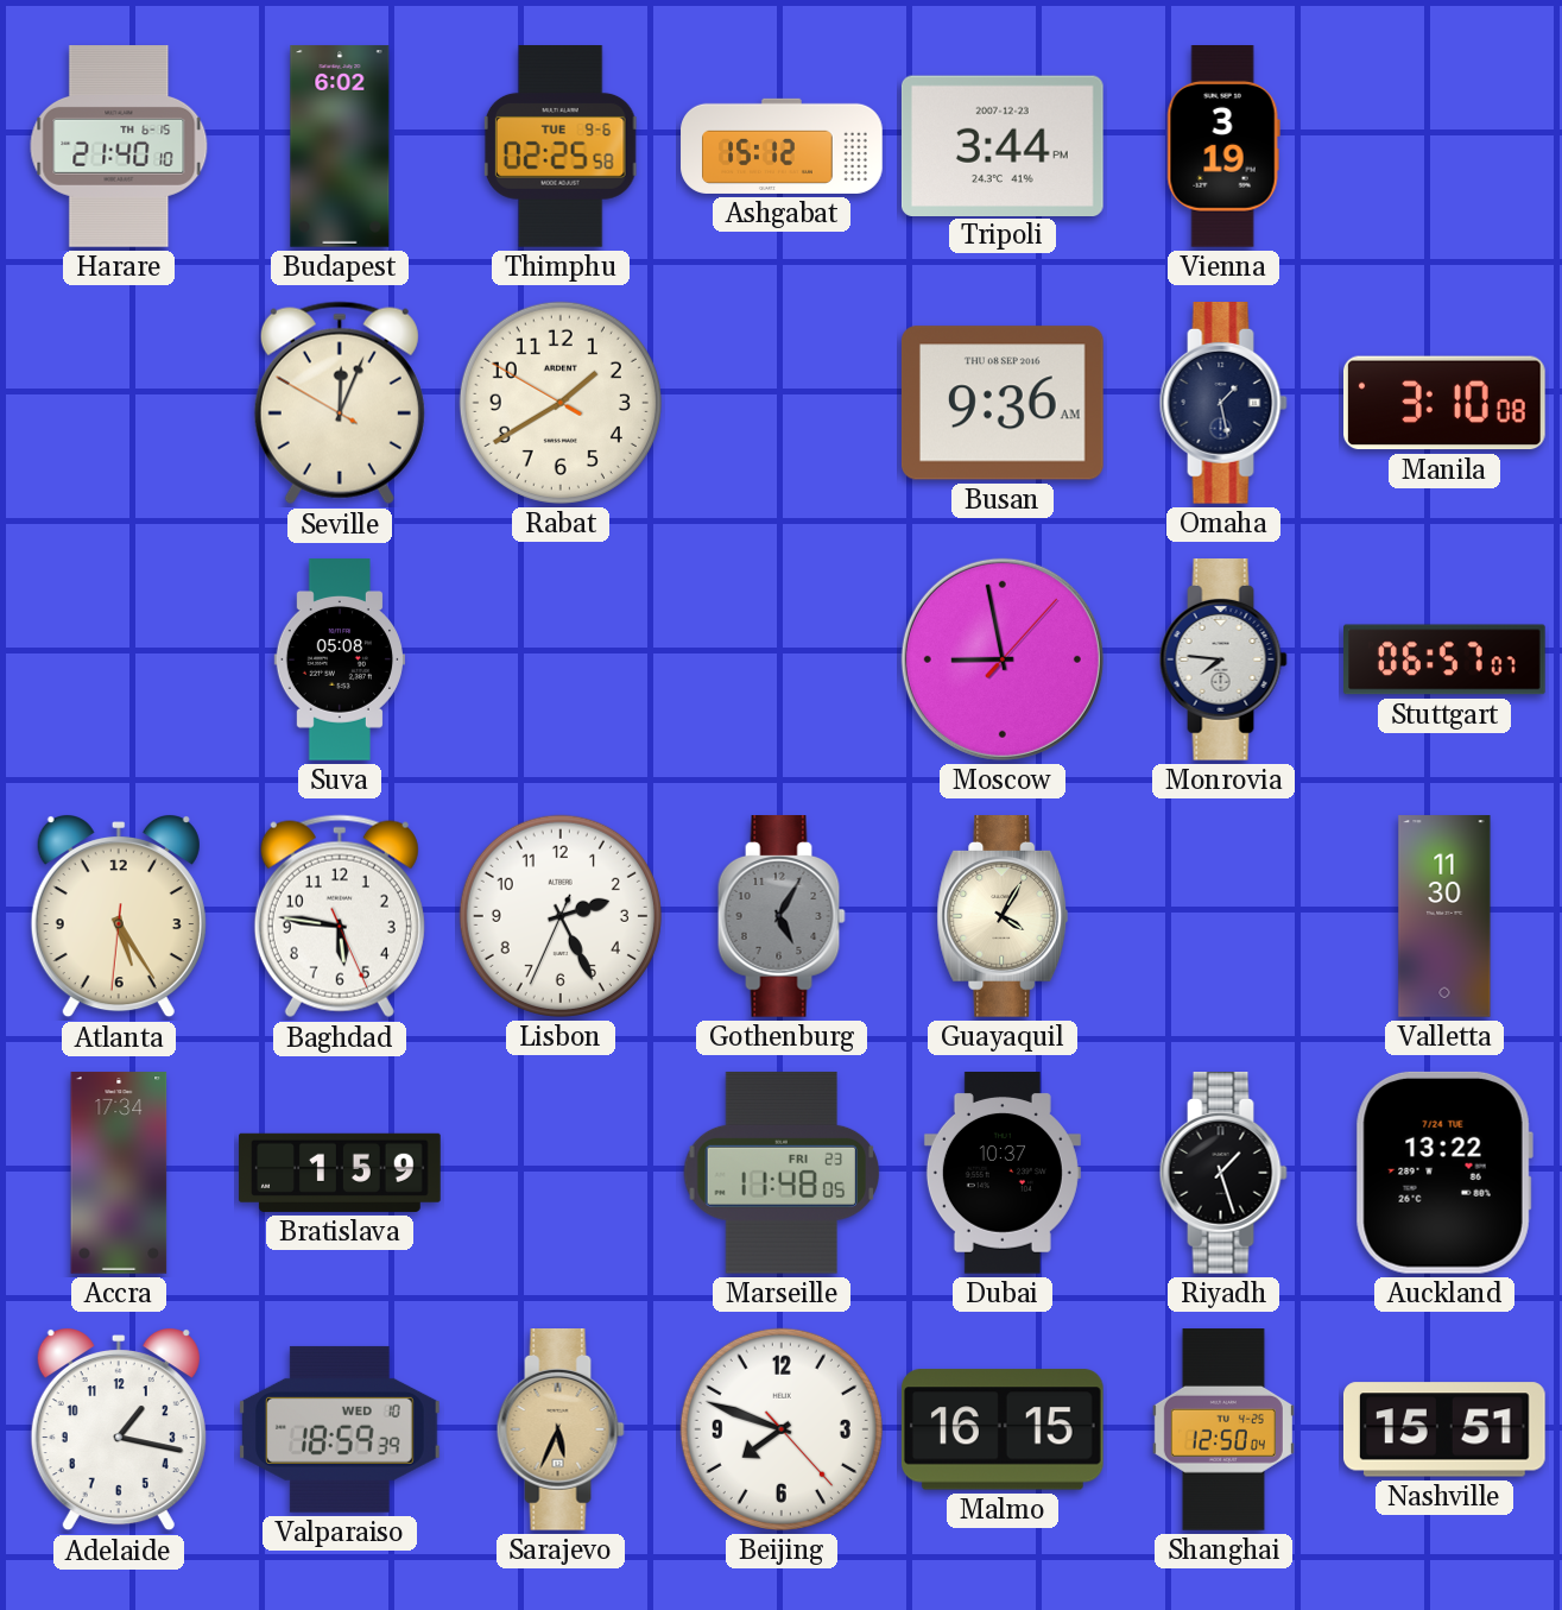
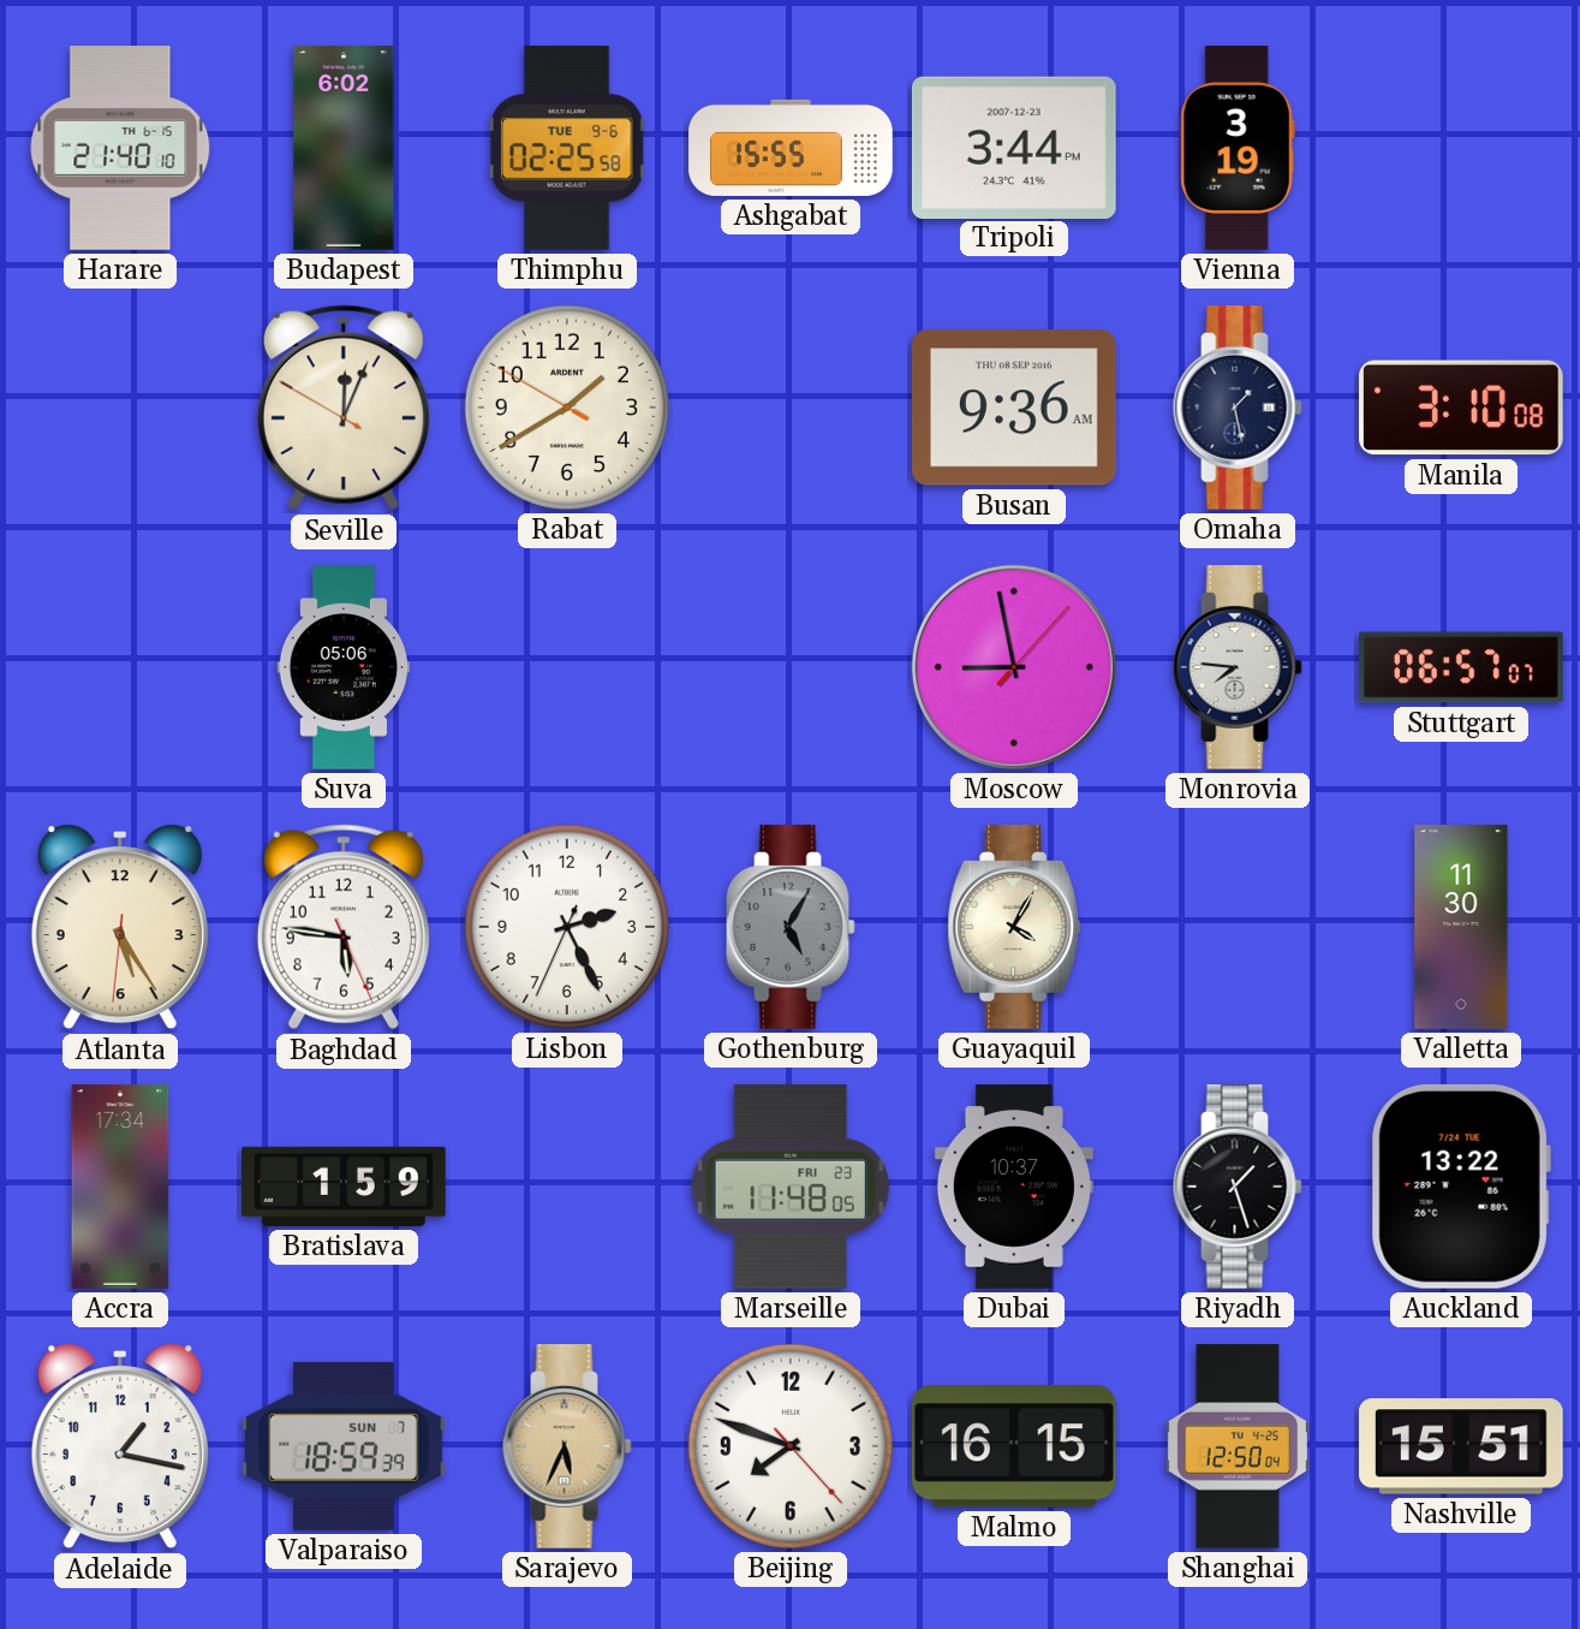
Ashgabat: 15:12 -> 15:55
Suva: 05:08 -> 05:06
Valparaiso date: WED 10 -> SUN 7
